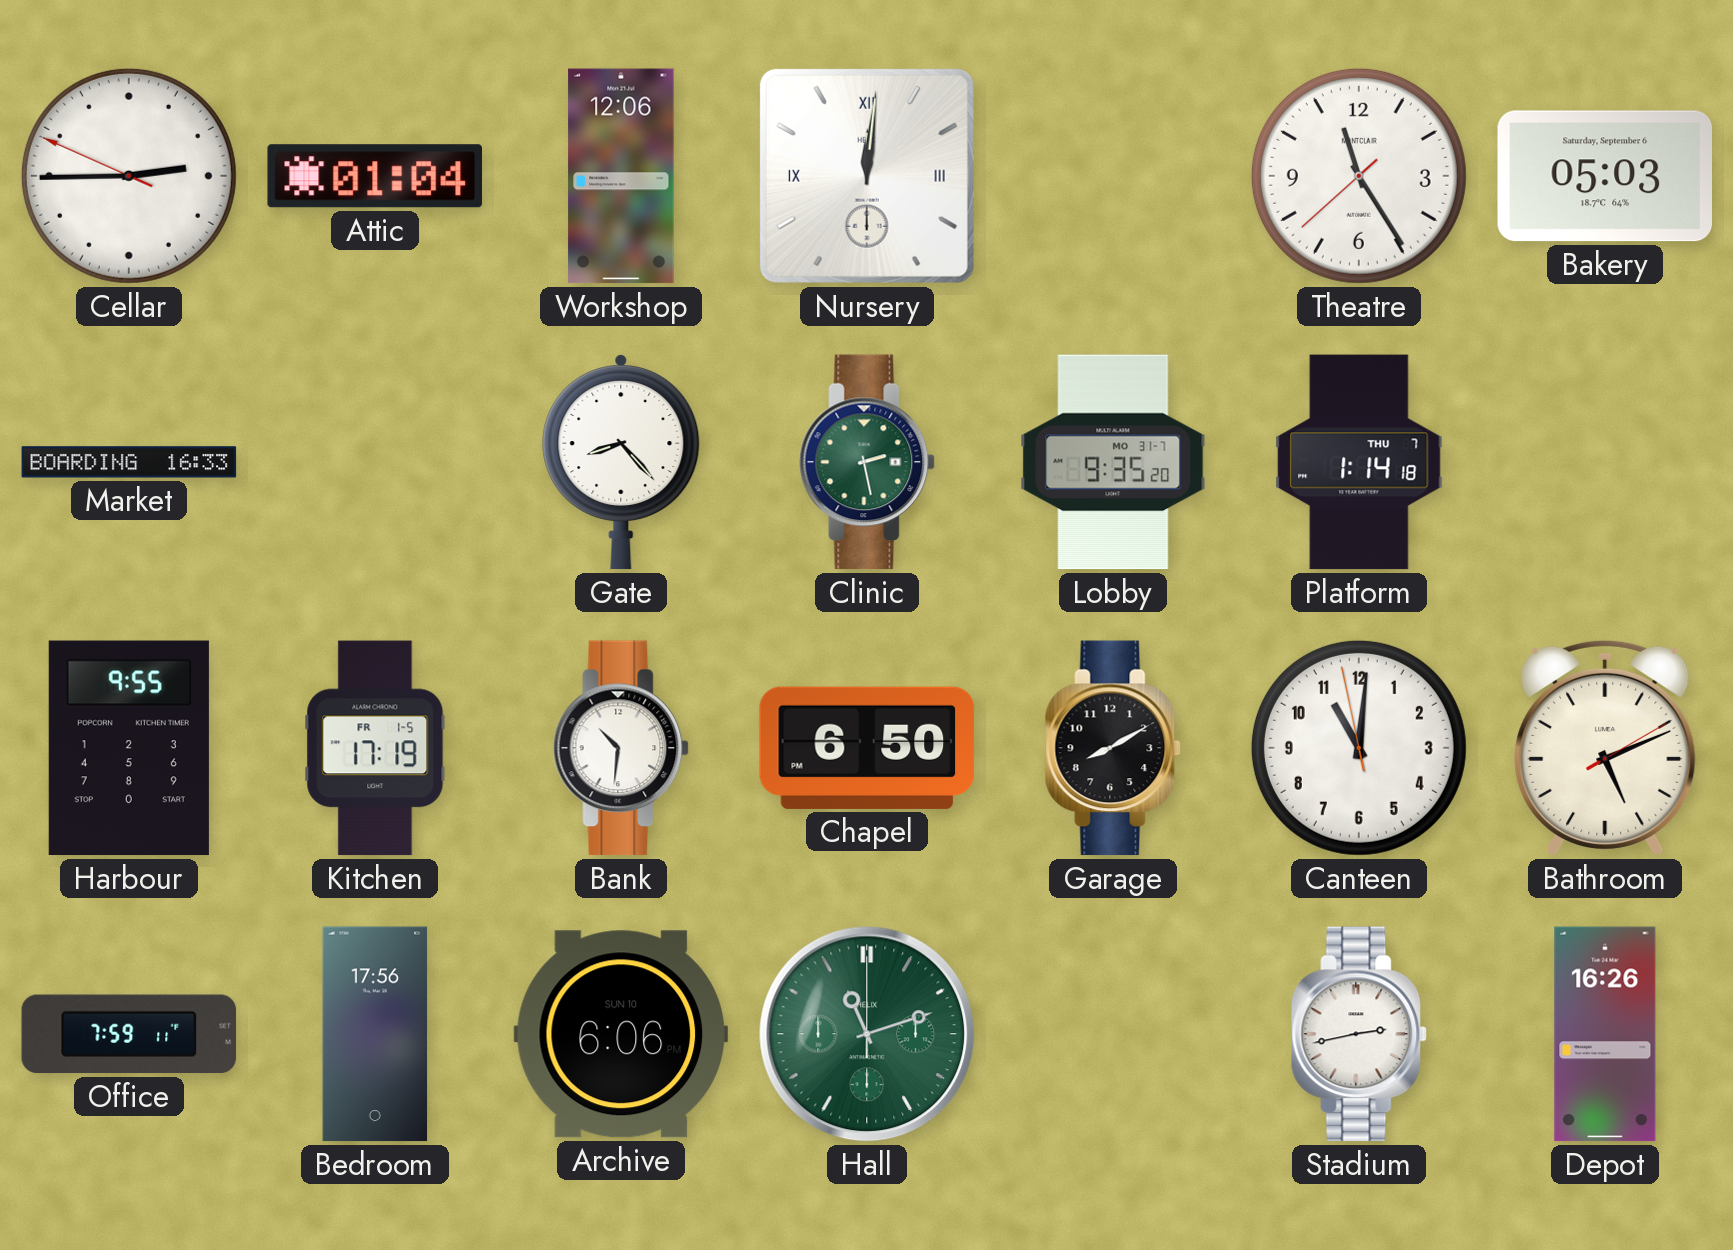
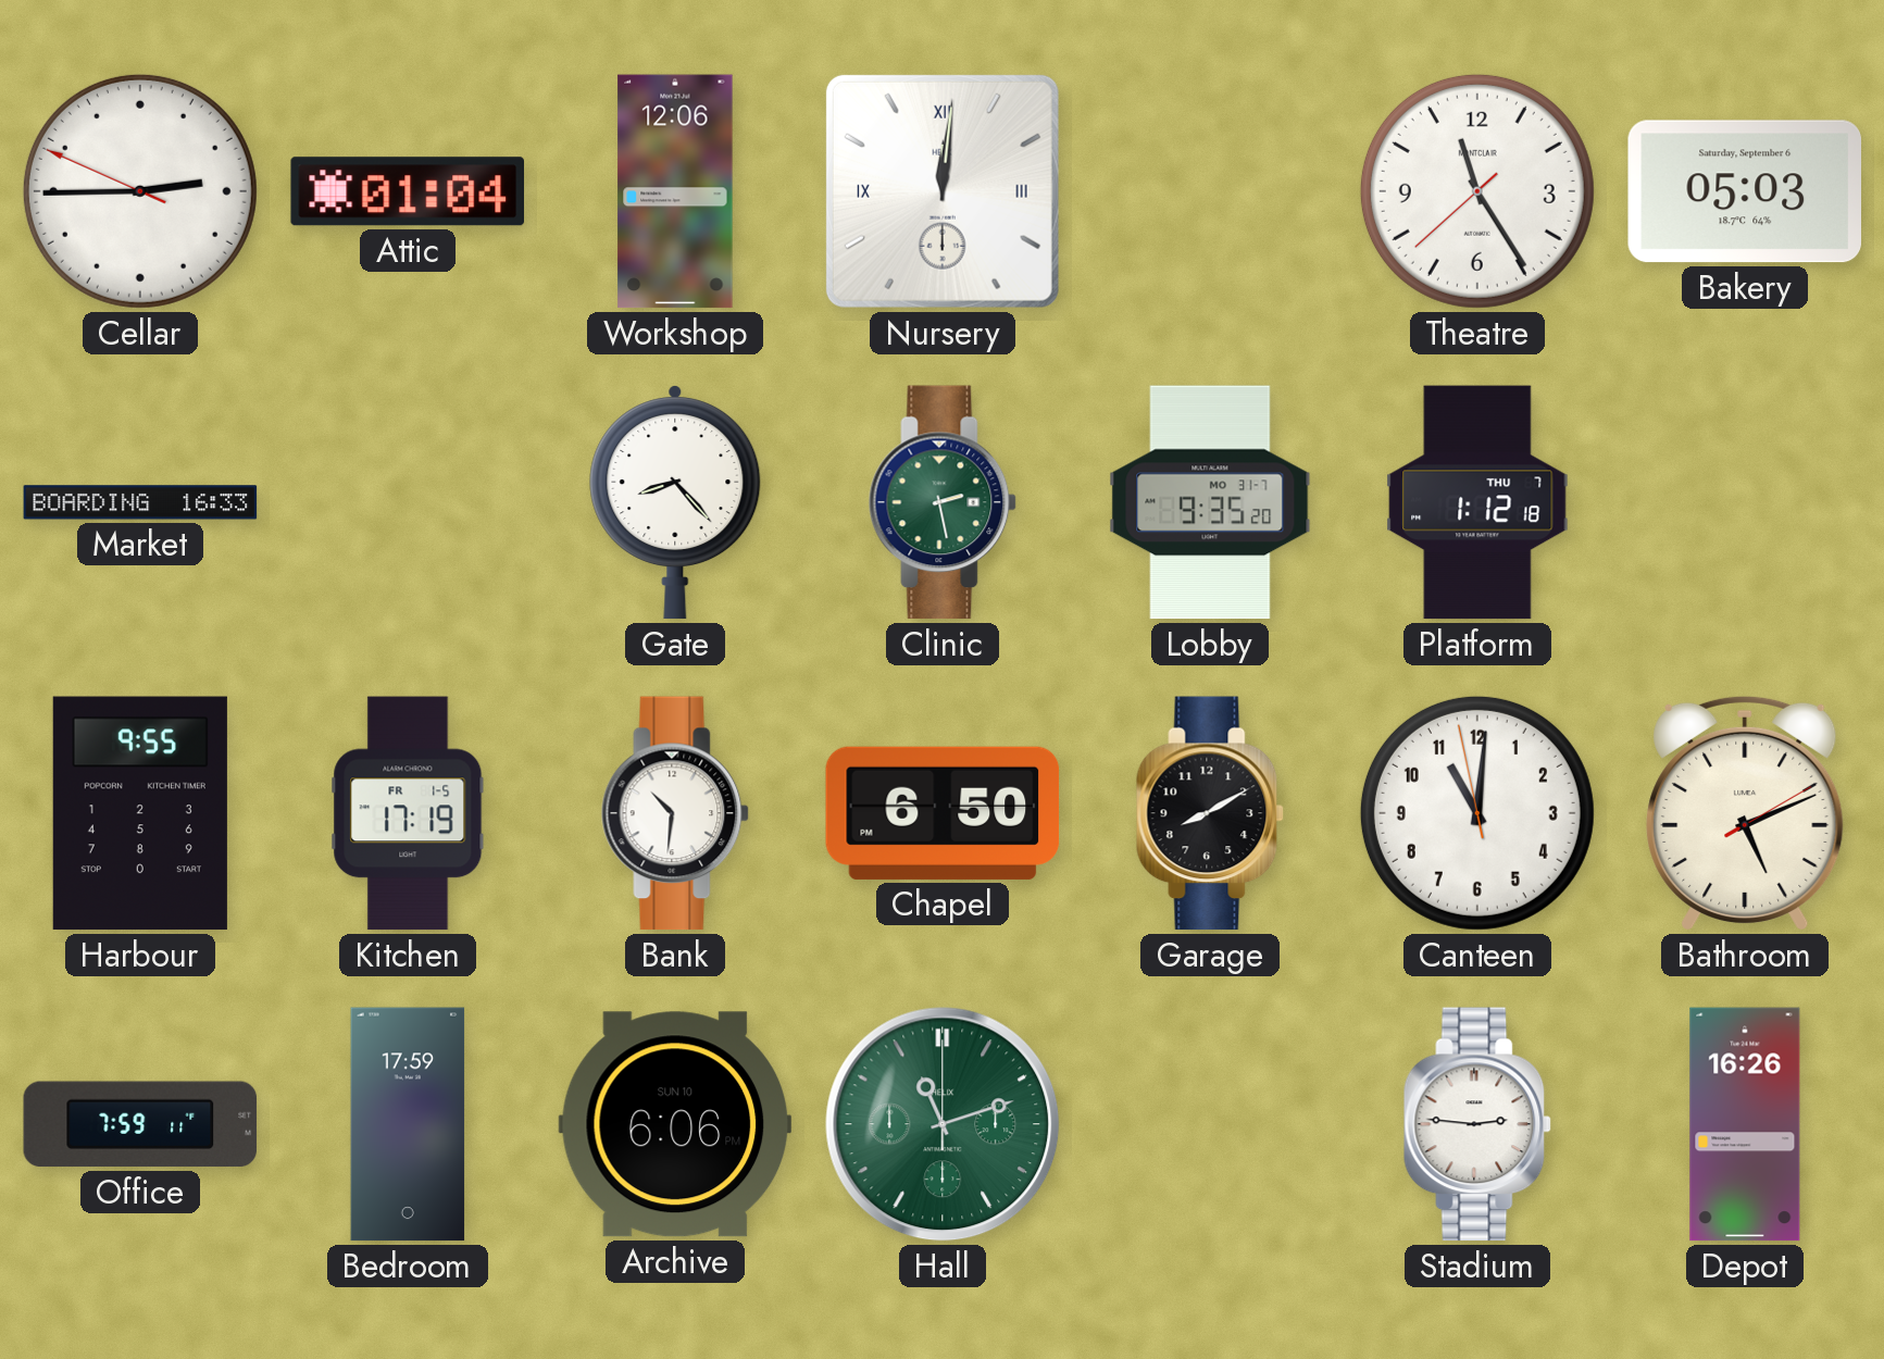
Platform: 1:14 -> 1:12
Bedroom: 17:56 -> 17:59
Stadium: 2:43 -> 2:46
